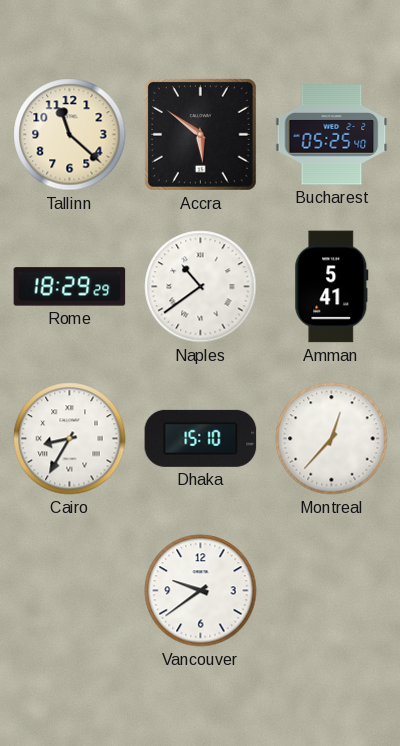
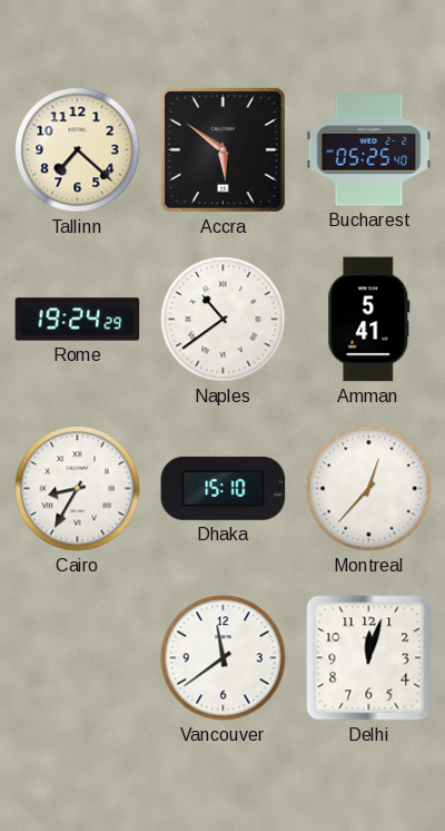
Tallinn: 11:22 -> 7:22
Rome: 18:29 -> 19:24
Vancouver: 9:39 -> 11:39
Delhi: none -> 12:03
